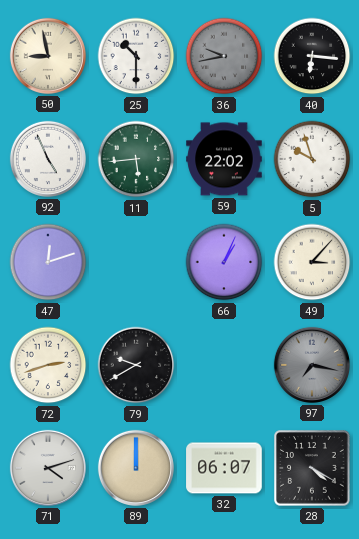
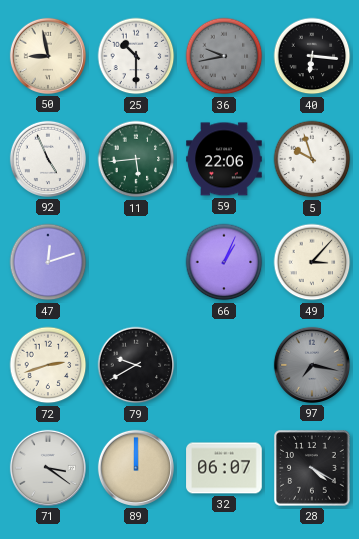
59: 22:02 -> 22:06
71: 4:12 -> 3:21
